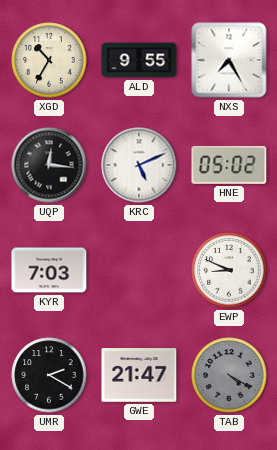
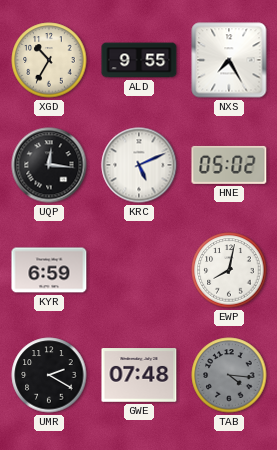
KYR: 7:03 -> 6:59
EWP: 8:49 -> 8:02
GWE: 21:47 -> 07:48
TAB: 4:20 -> 4:16
